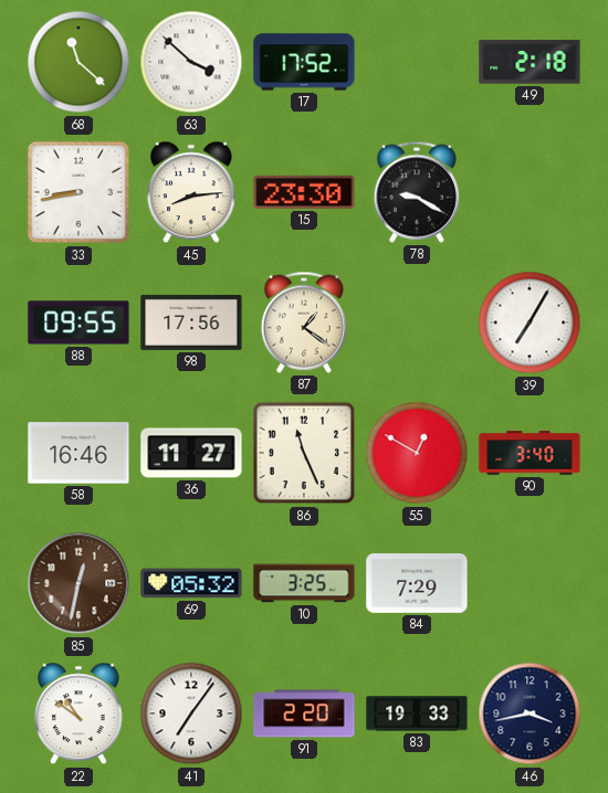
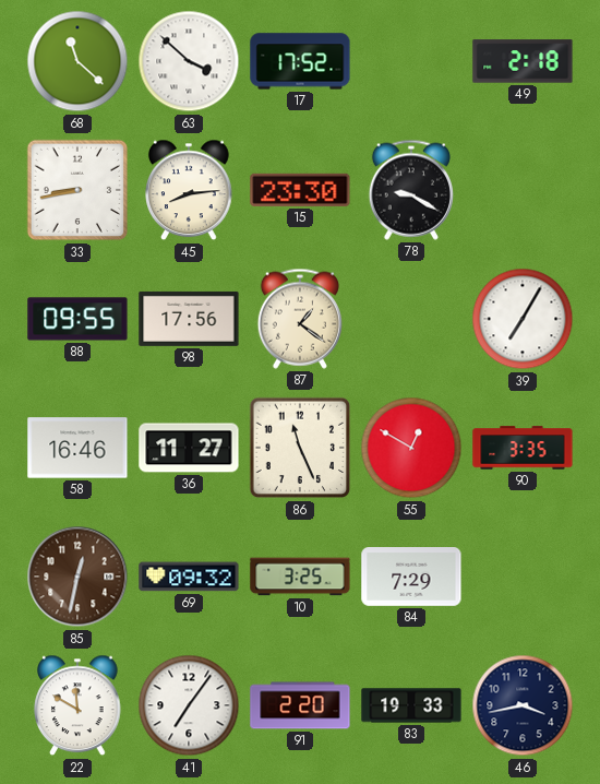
90: 3:40 -> 3:35
69: 05:32 -> 09:32
22: 10:51 -> 11:50
